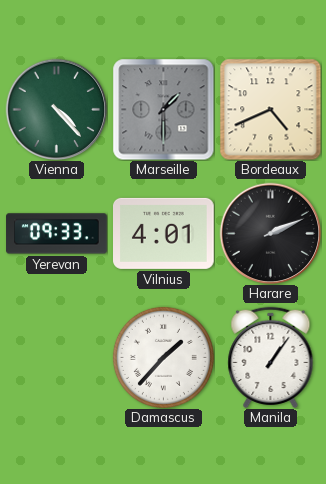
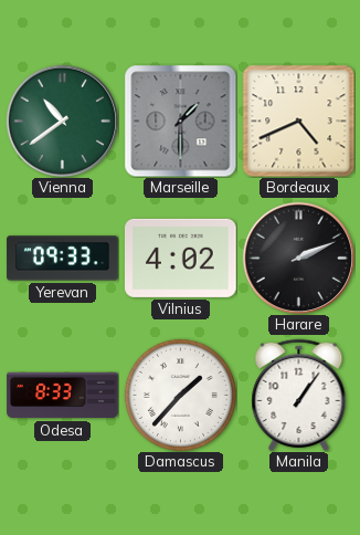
Vienna: 4:23 -> 10:39
Vilnius: 4:01 -> 4:02
Odesa: none -> 8:33
